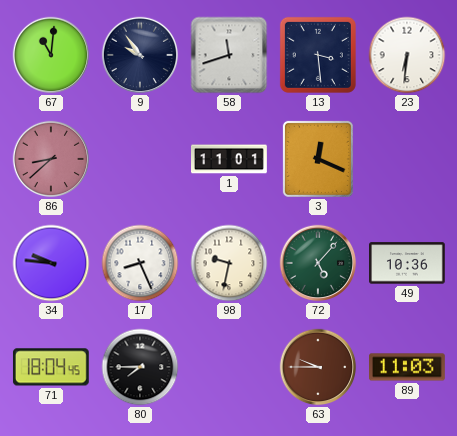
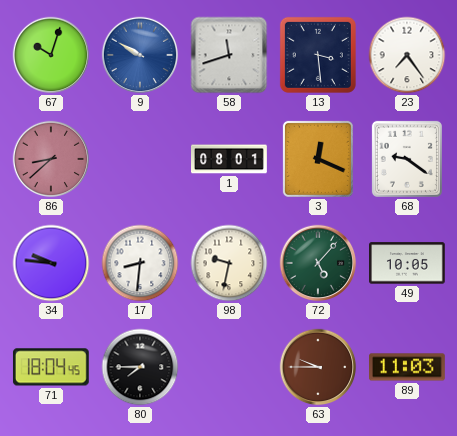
67: 11:01 -> 10:03
9: 9:54 -> 9:50
9 dial: navy -> blue
23: 6:31 -> 7:24
1: 11:01 -> 08:01
68: none -> 9:21
17: 8:26 -> 8:31
49: 10:36 -> 10:05
